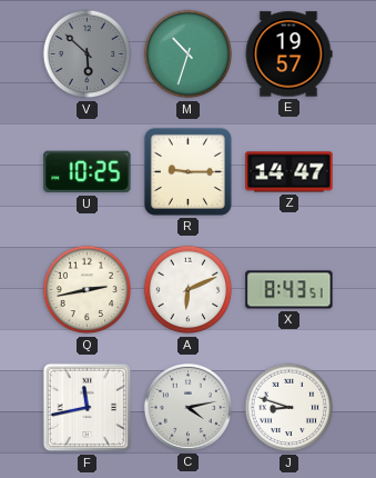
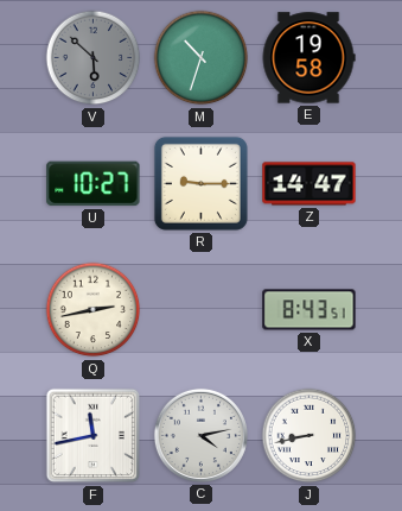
E: 19:57 -> 19:58
U: 10:25 -> 10:27
A: 6:11 -> none
J: 8:48 -> 8:43
